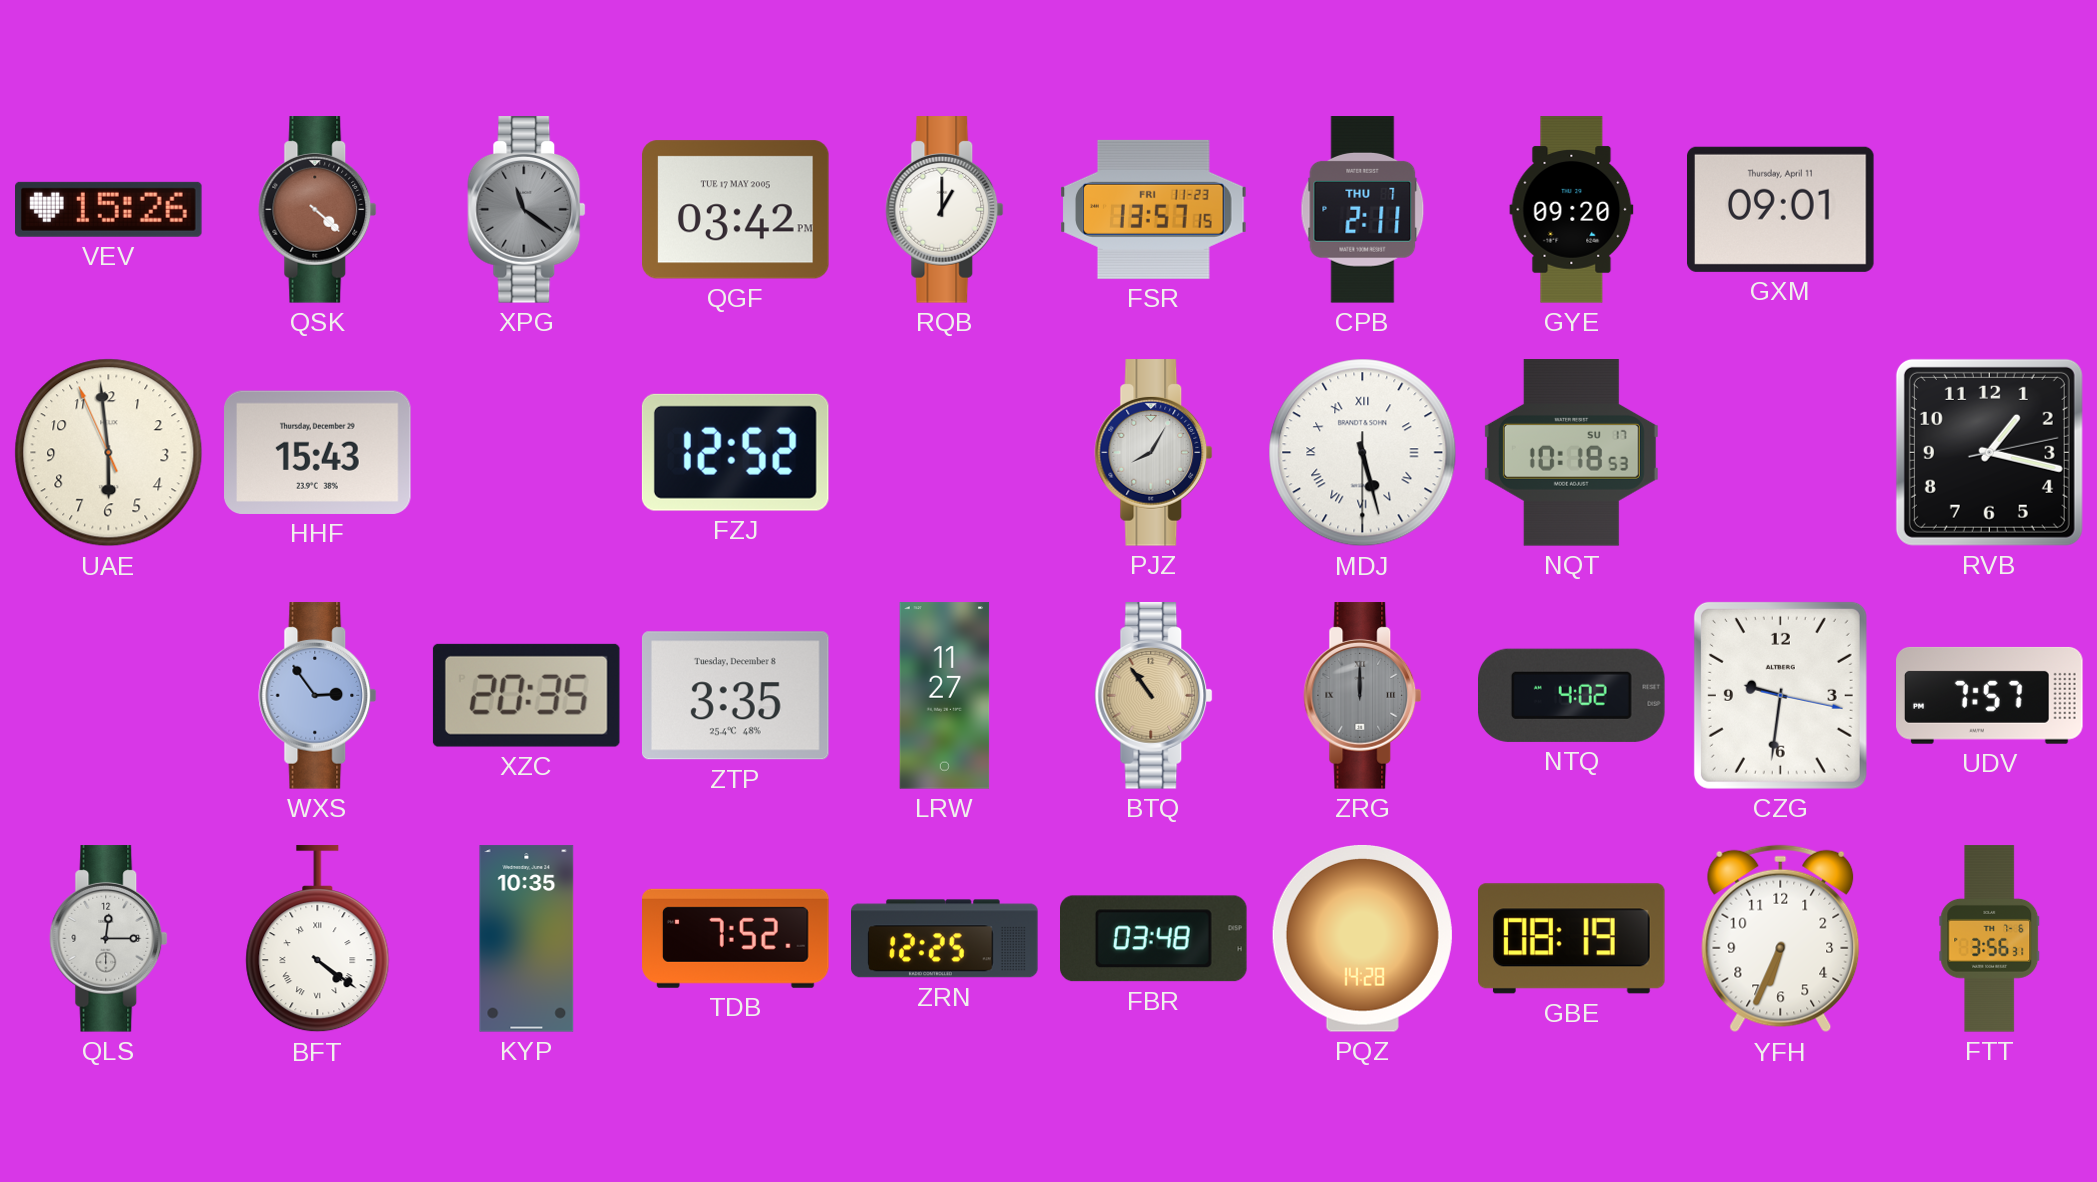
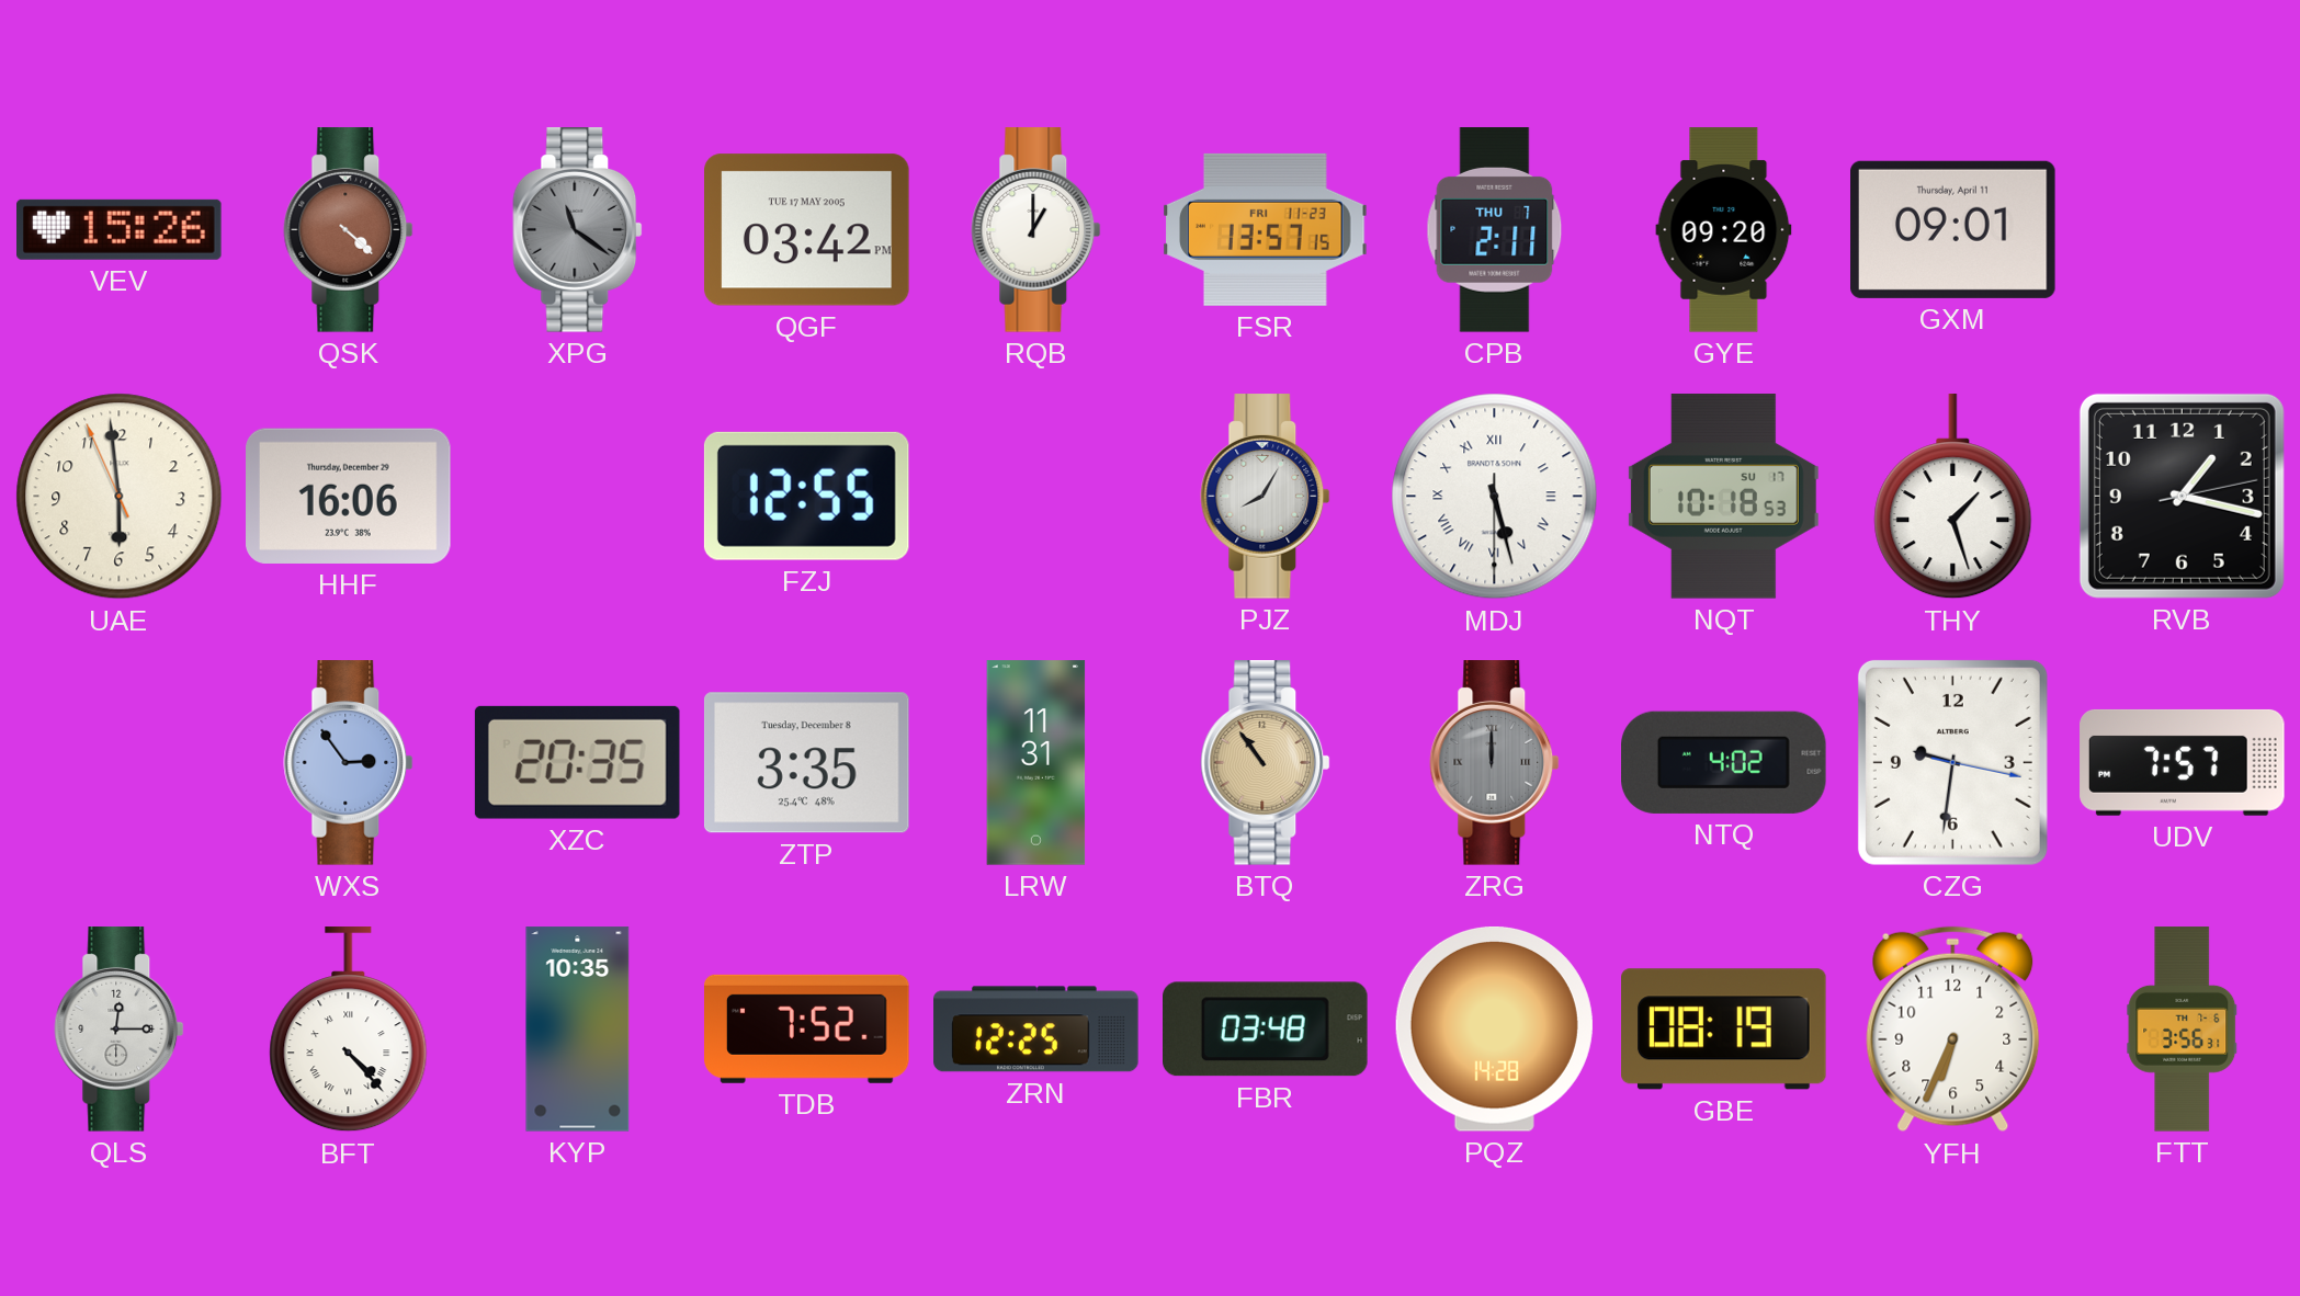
HHF: 15:43 -> 16:06
FZJ: 12:52 -> 12:55
THY: none -> 1:27
LRW: 11:27 -> 11:31
BFT: 4:21 -> 4:23
